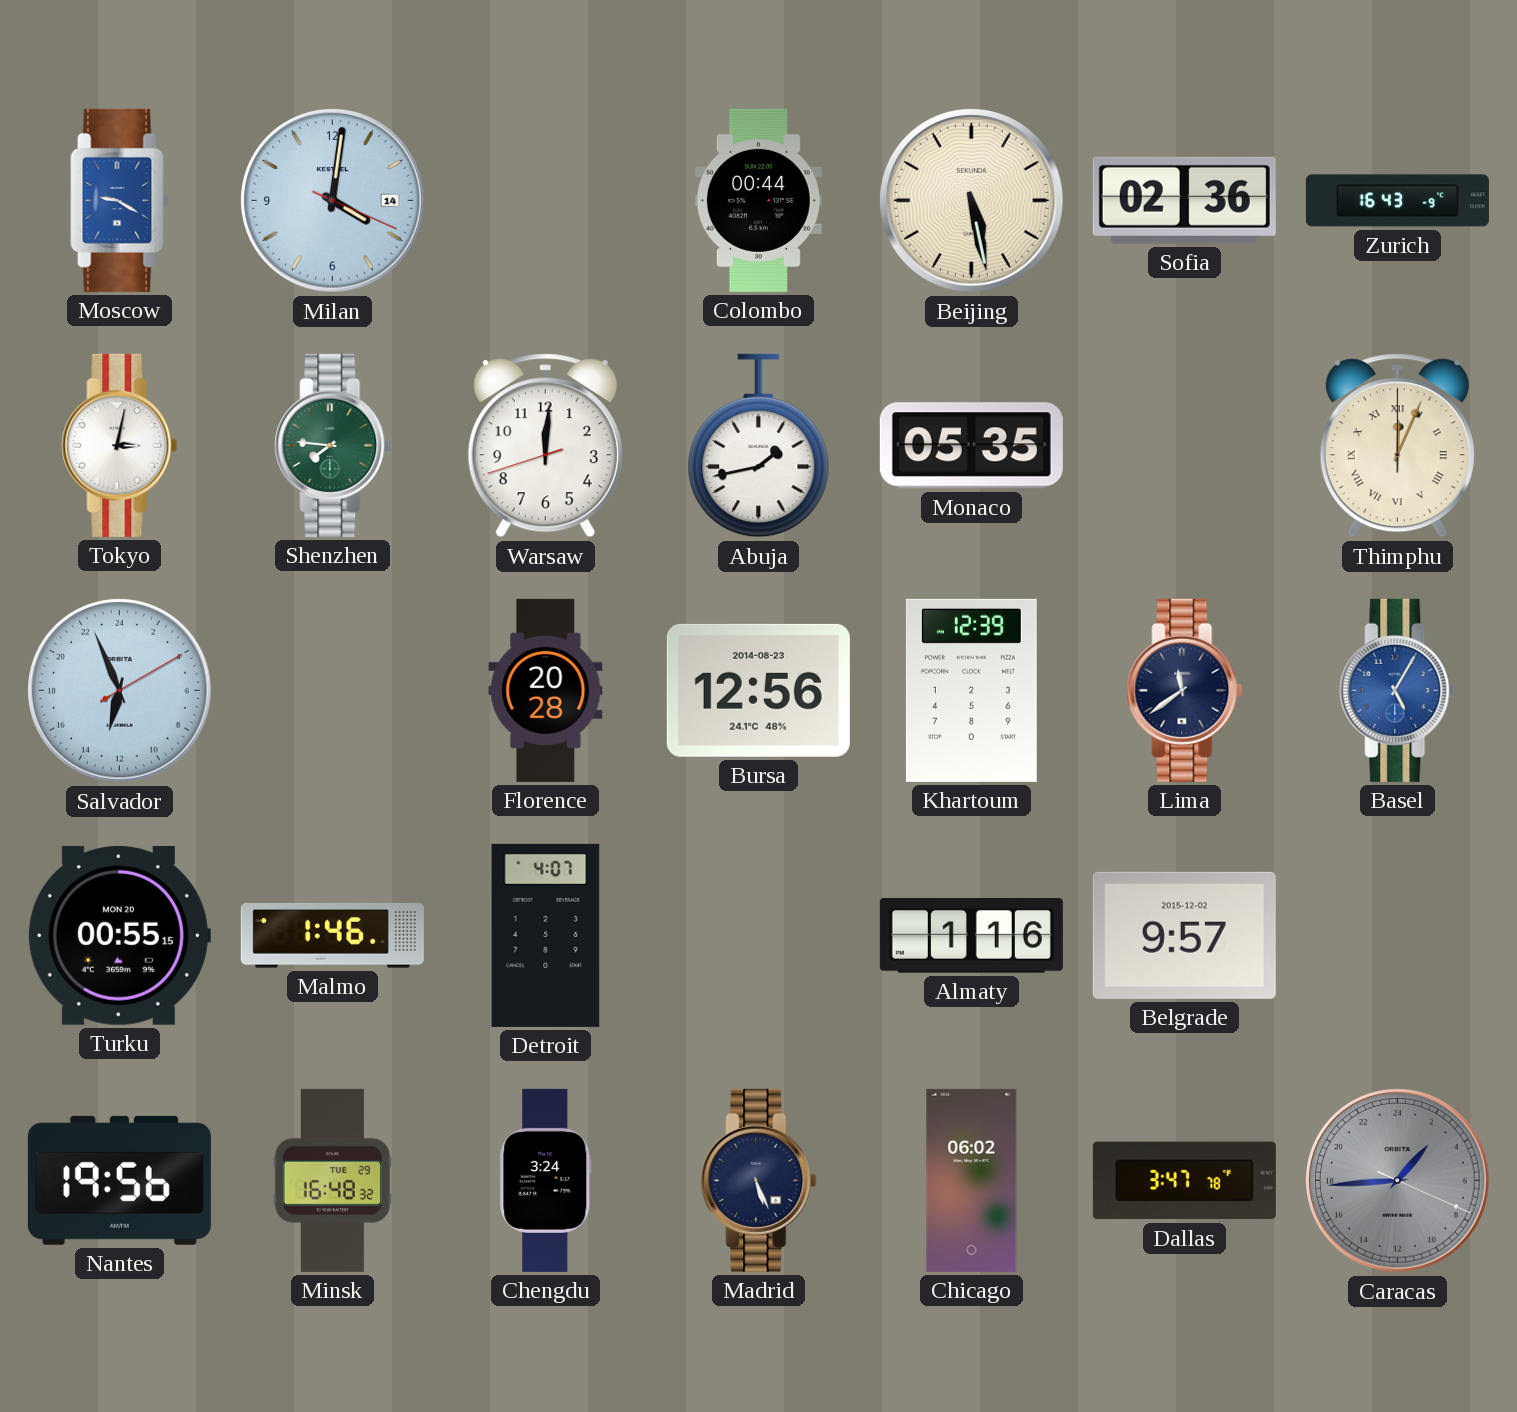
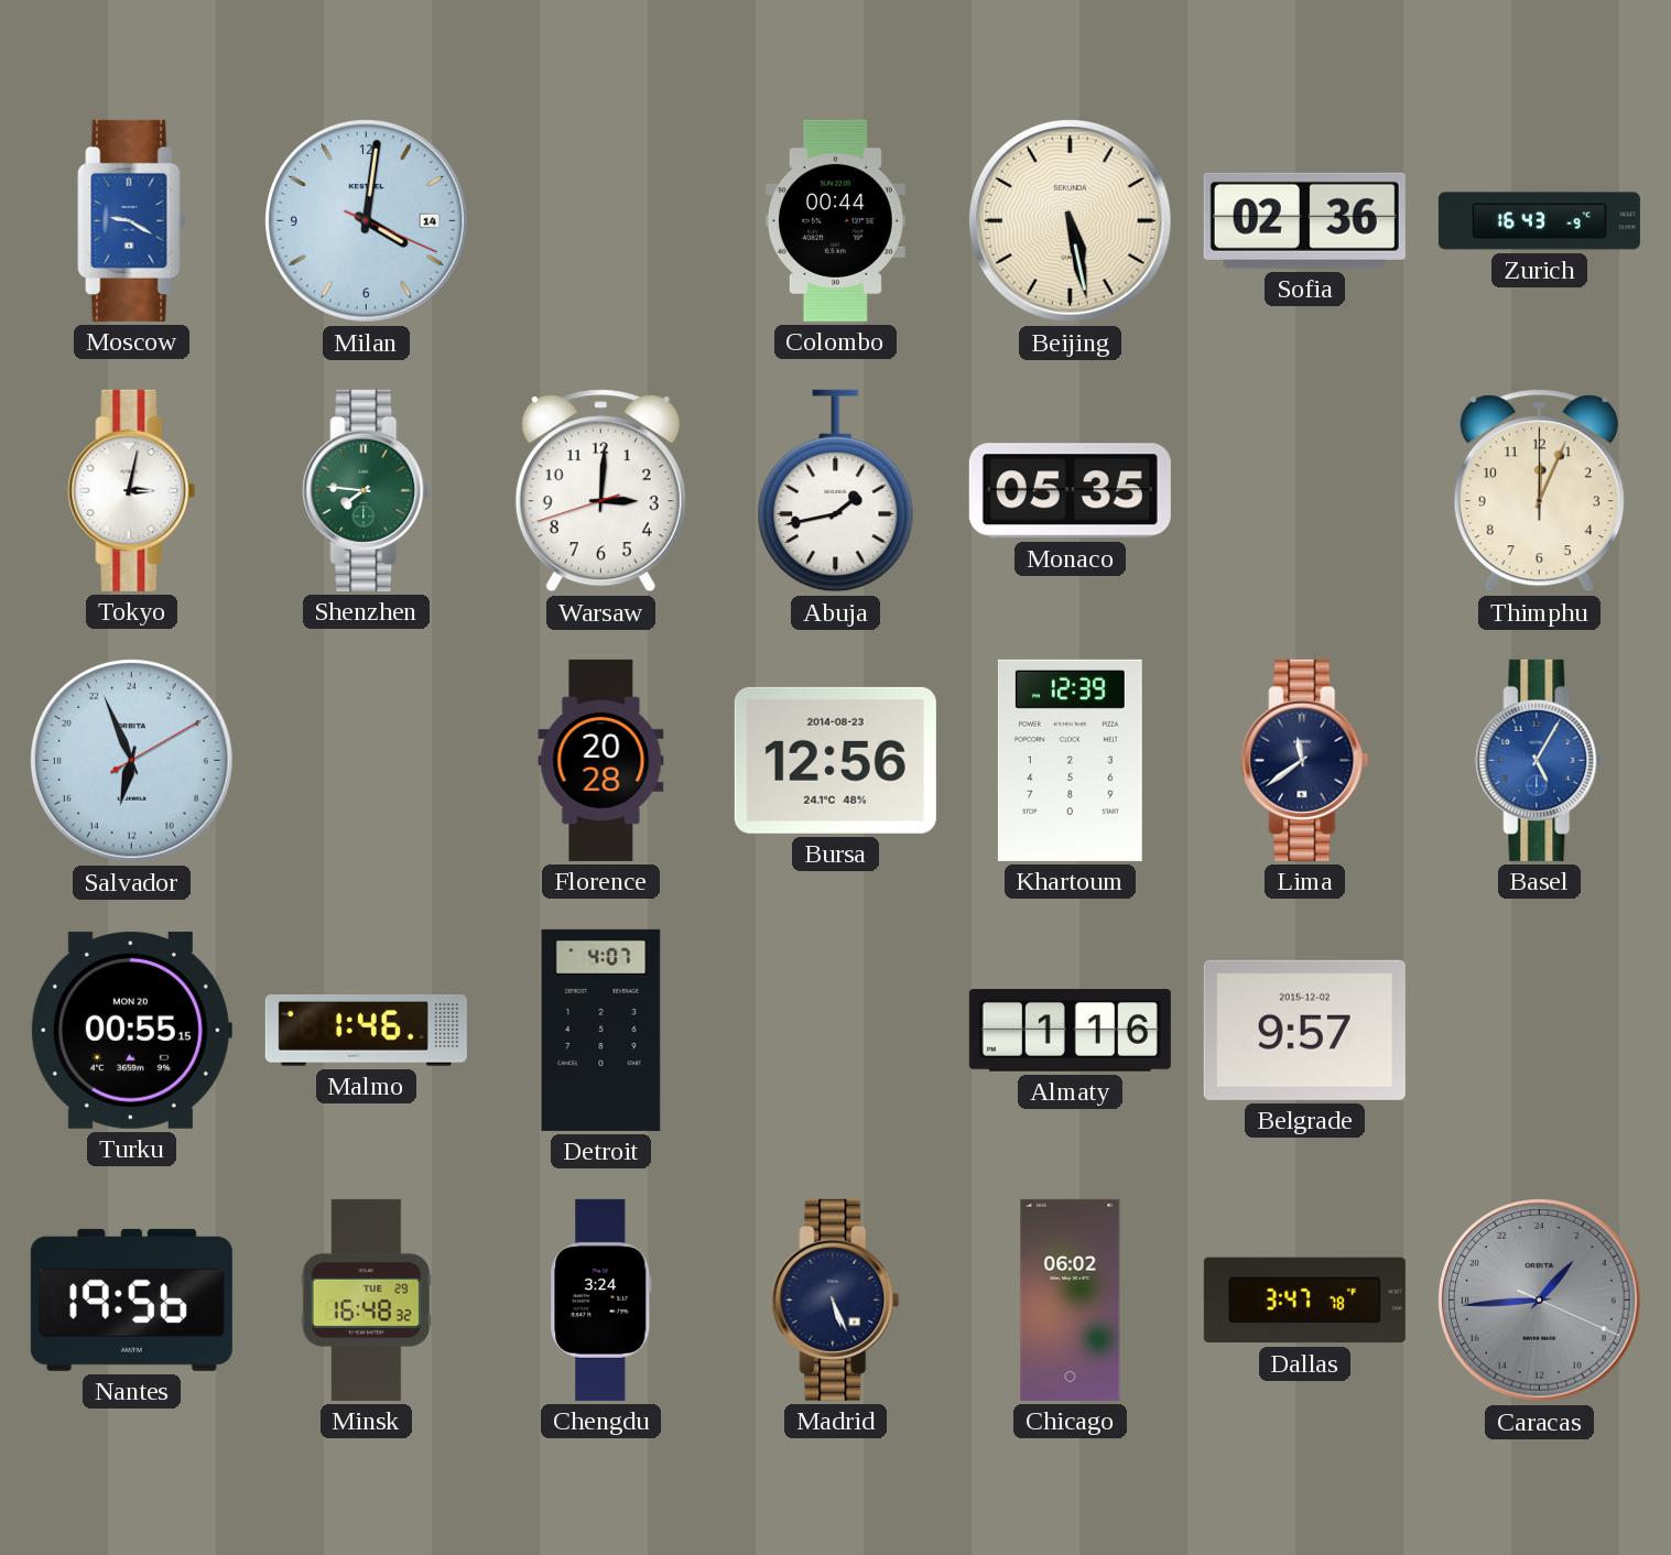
Warsaw: 12:00 -> 3:00
Thimphu numerals: Roman -> Arabic
